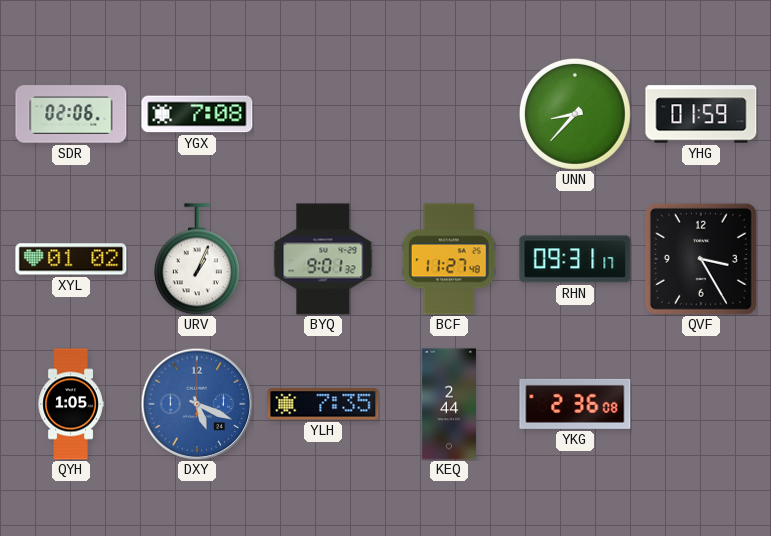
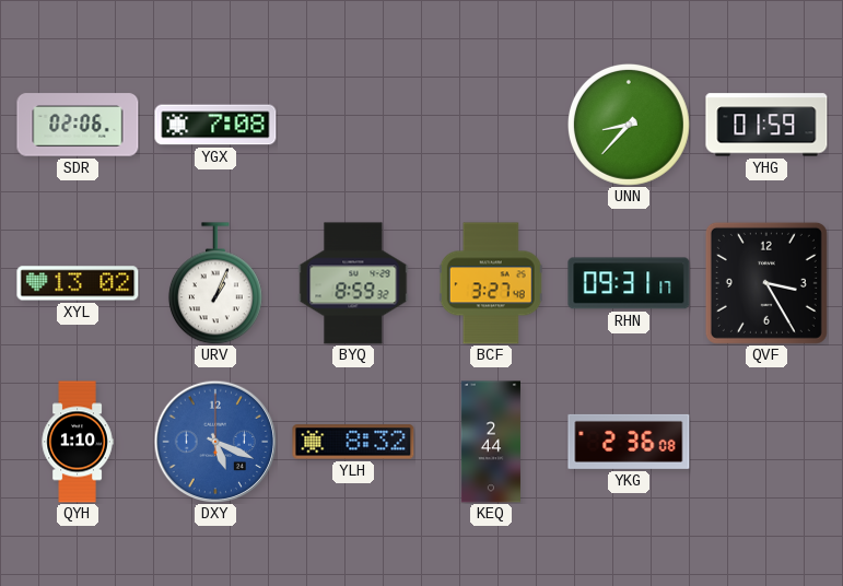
XYL: 01:02 -> 13:02
BYQ: 9:01 -> 8:59
BCF: 11:27 -> 3:27
QYH: 1:05 -> 1:10
YLH: 7:35 -> 8:32
